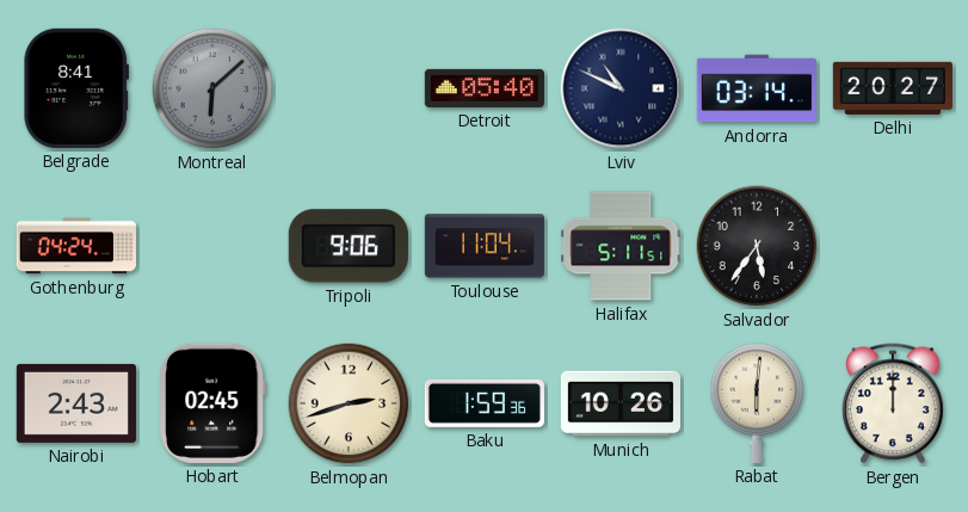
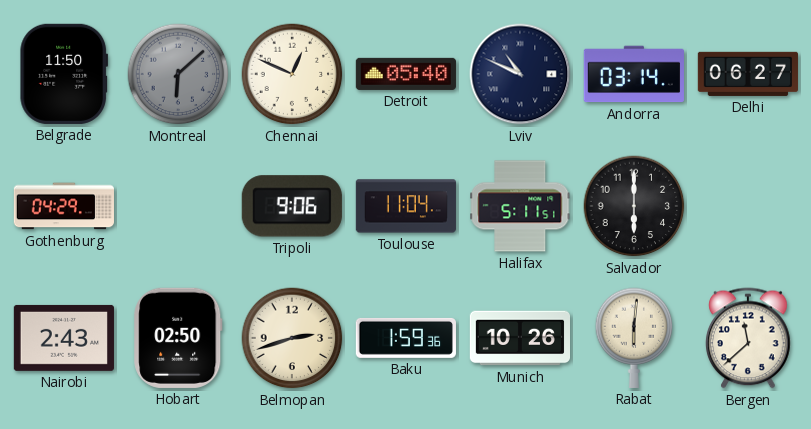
Belgrade: 8:41 -> 11:50
Chennai: none -> 12:49
Delhi: 20:27 -> 06:27
Gothenburg: 04:24 -> 04:29
Salvador: 5:36 -> 6:00
Hobart: 02:45 -> 02:50
Bergen: 12:00 -> 11:38
